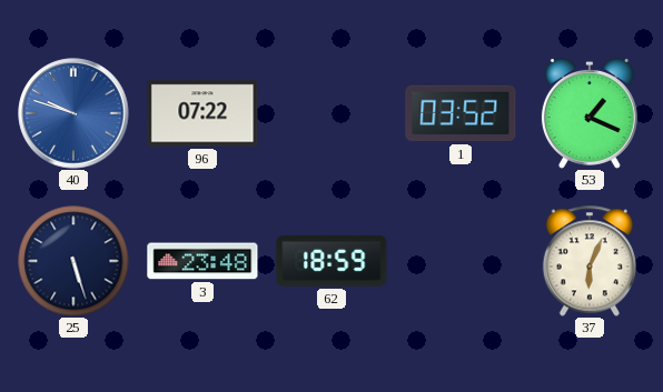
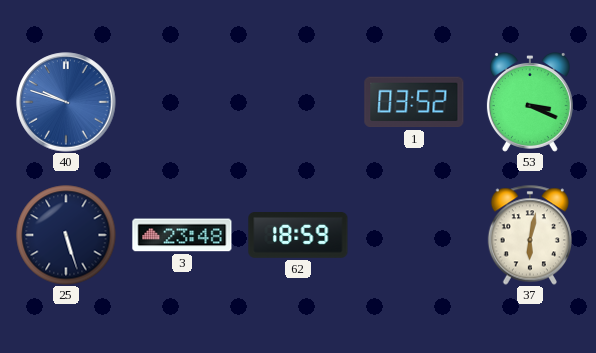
96: 07:22 -> none
53: 1:19 -> 3:19
37: 6:04 -> 6:02
